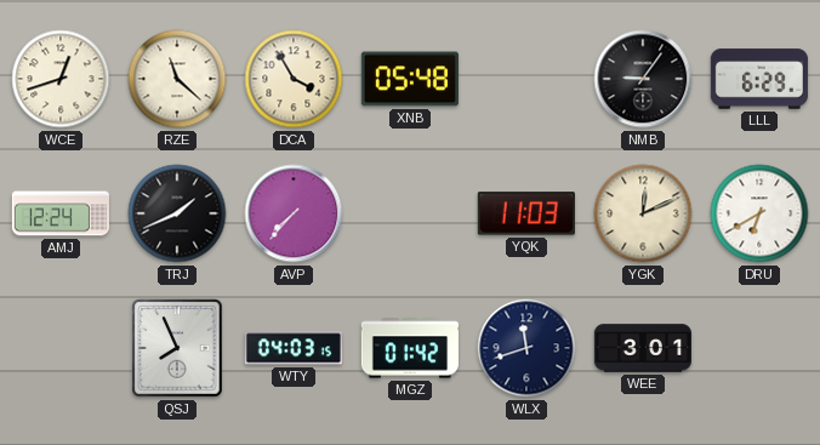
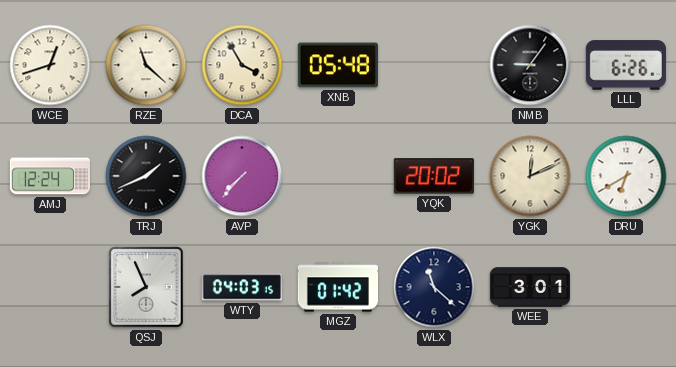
LLL: 6:29 -> 6:26
YQK: 11:03 -> 20:02
WLX: 11:42 -> 11:22
